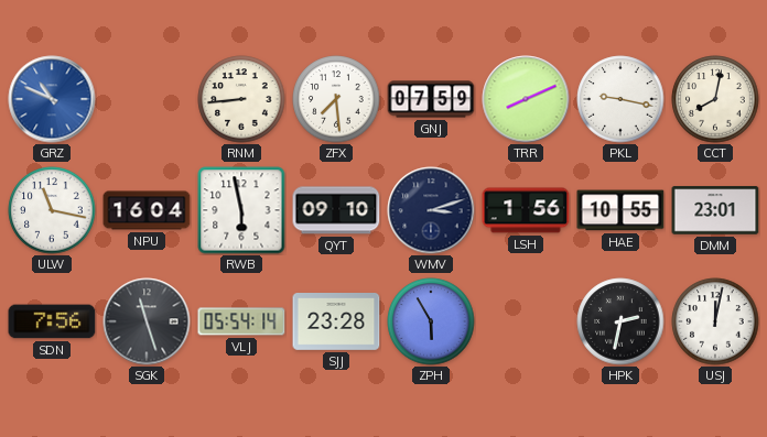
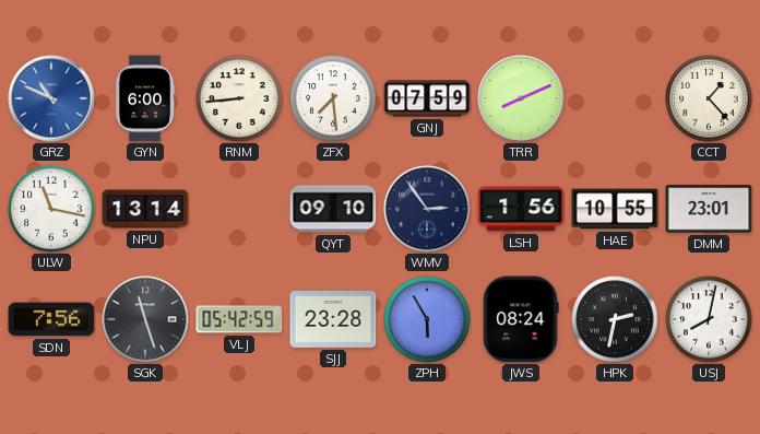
GYN: none -> 6:00
PKL: 9:17 -> none
CCT: 8:02 -> 1:23
NPU: 16:04 -> 13:14
RWB: 5:58 -> none
WMV: 3:12 -> 2:54
VLJ: 05:54 -> 05:42
JWS: none -> 08:24
USJ: 12:02 -> 8:02
